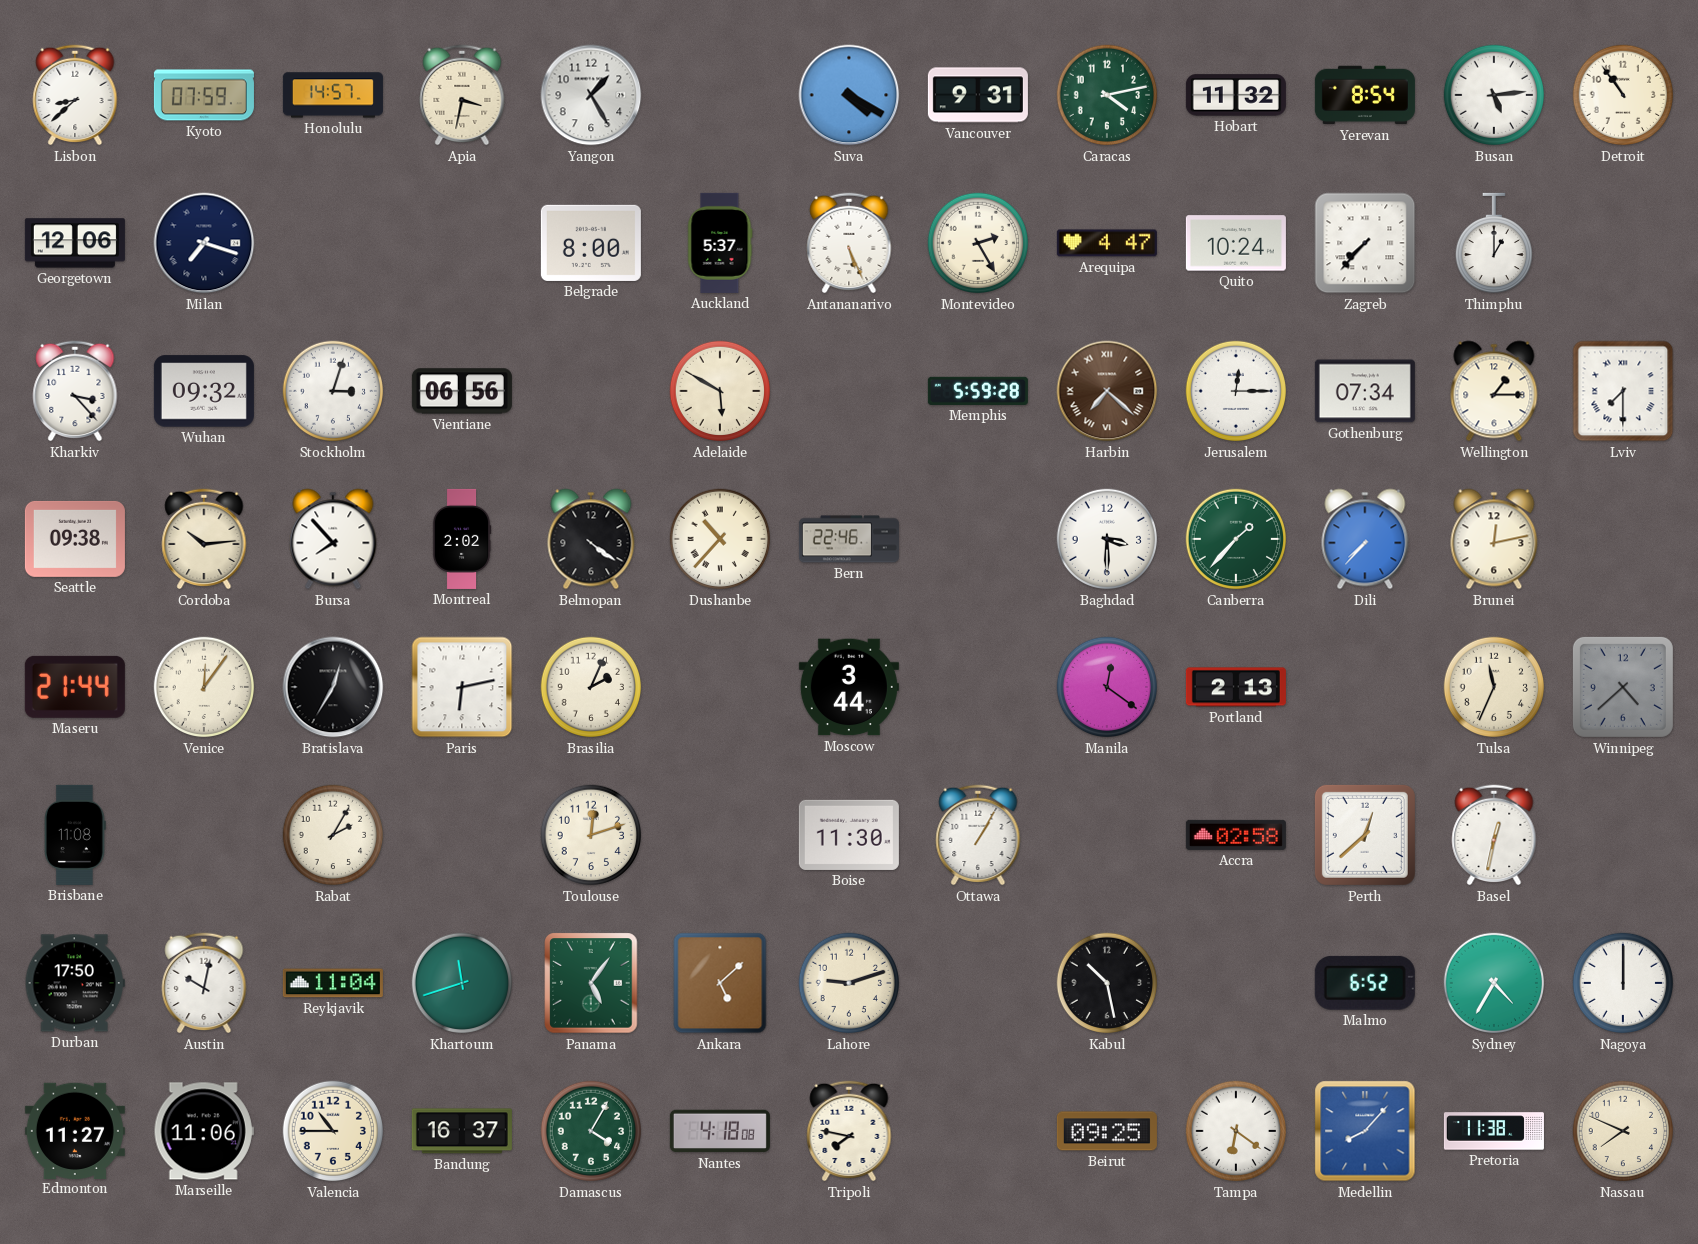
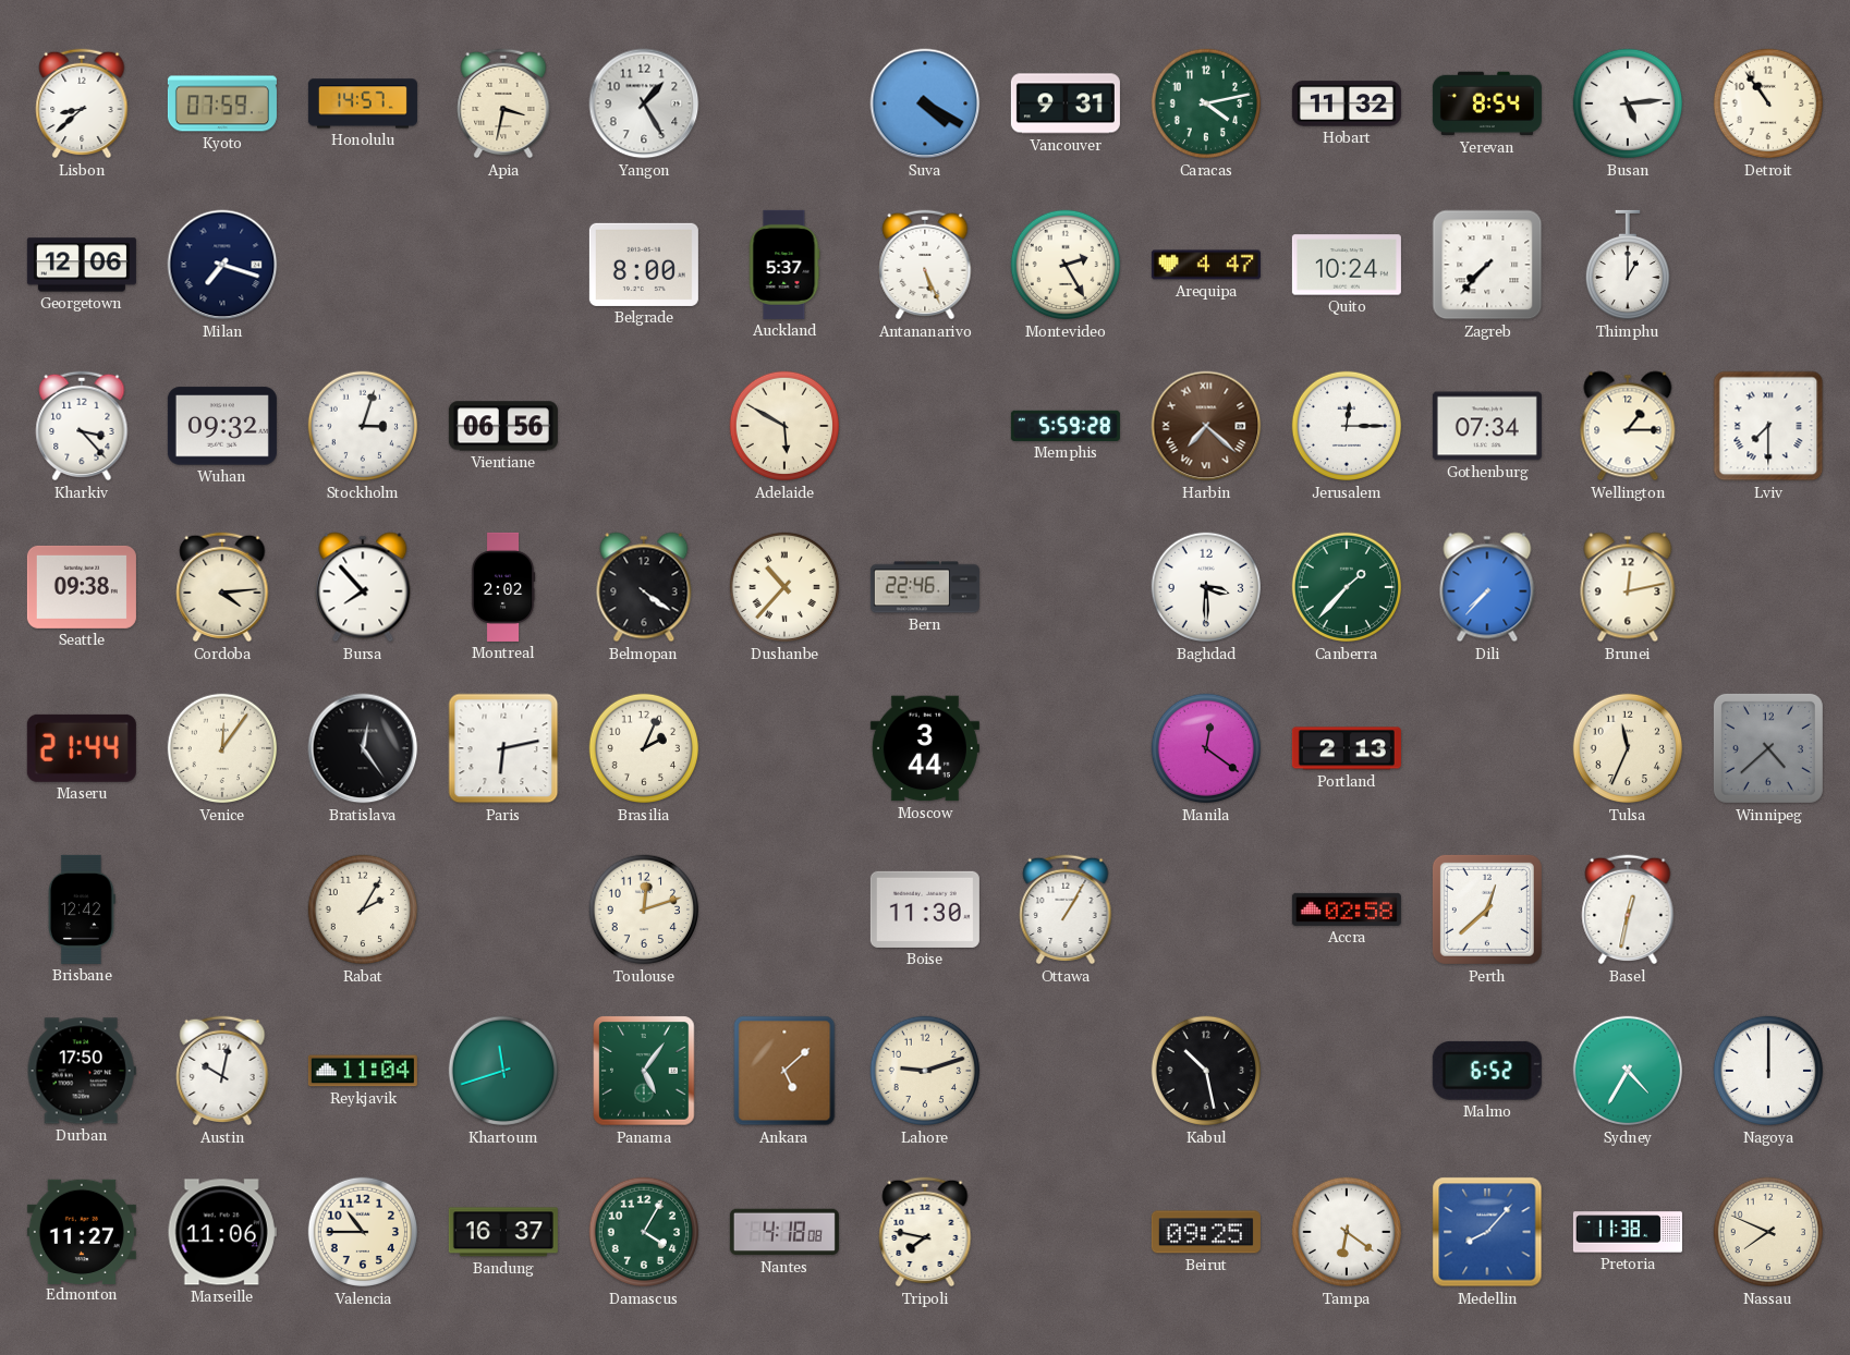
Cordoba: 10:14 -> 4:14
Bratislava: 12:35 -> 12:24
Brisbane: 11:08 -> 12:42
